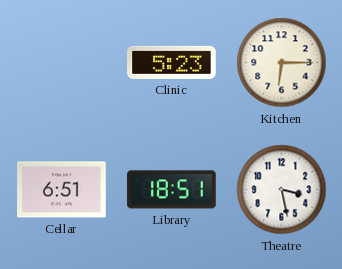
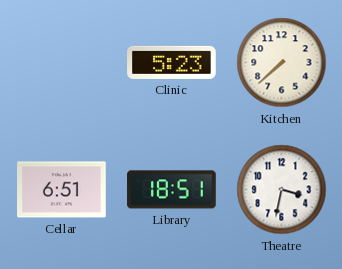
Kitchen: 6:15 -> 7:38
Theatre: 3:28 -> 3:32
